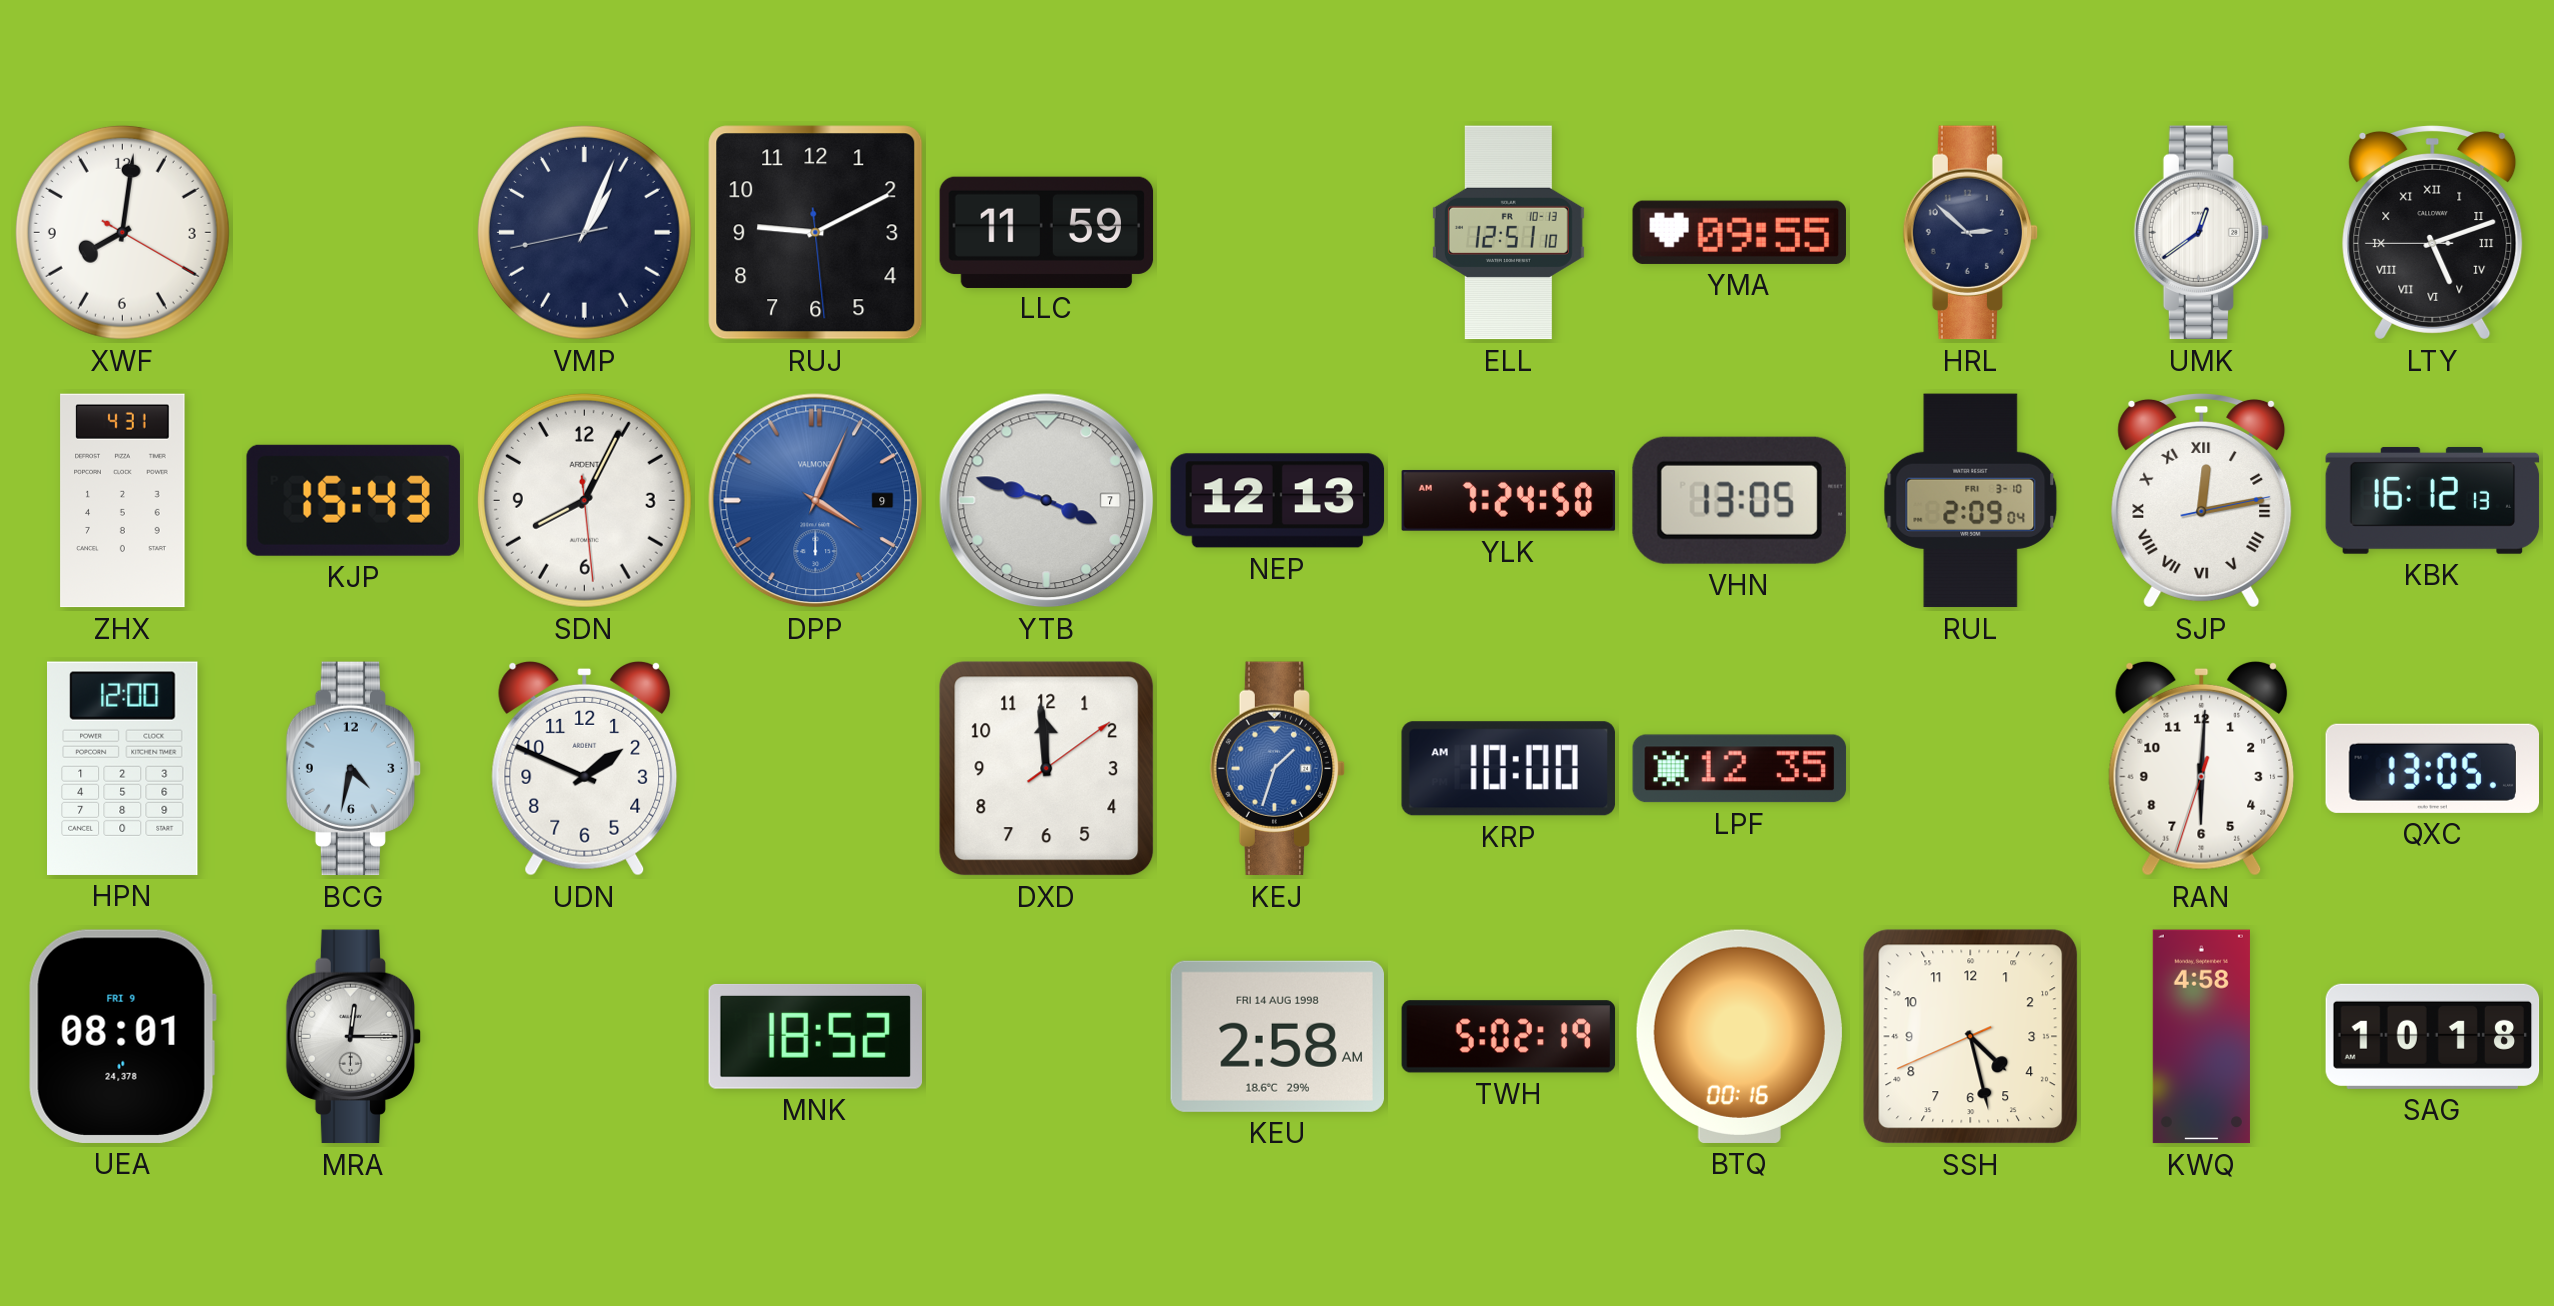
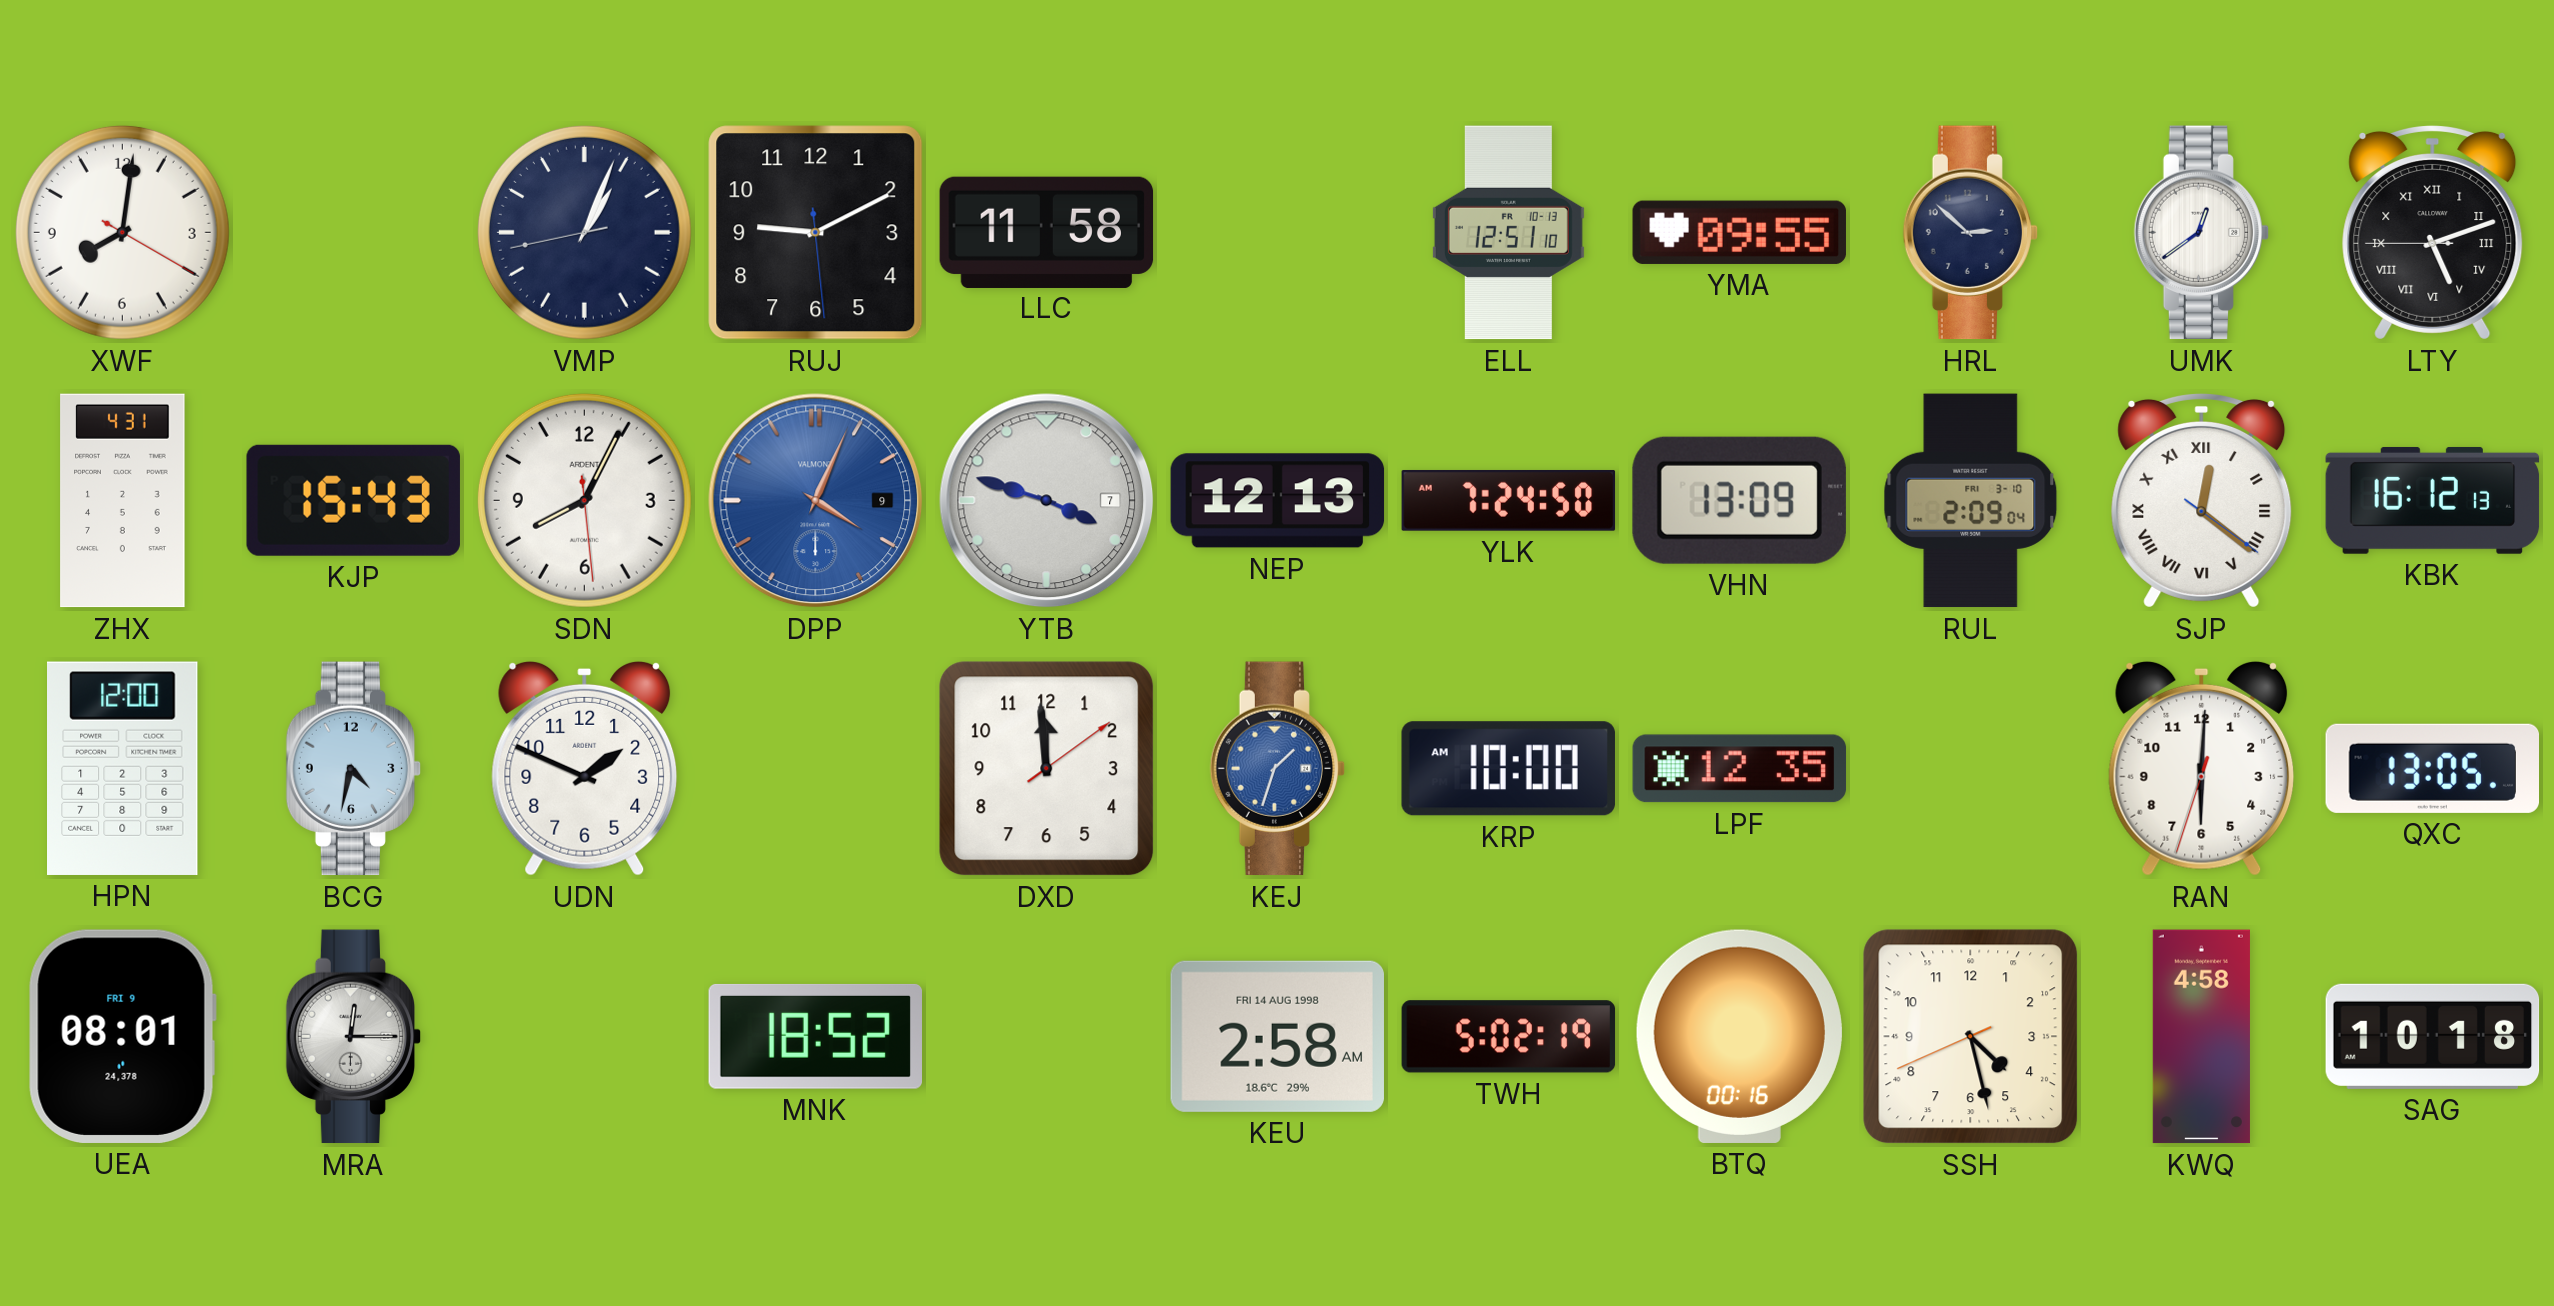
LLC: 11:59 -> 11:58
VHN: 13:05 -> 13:09
SJP: 12:13 -> 12:21
